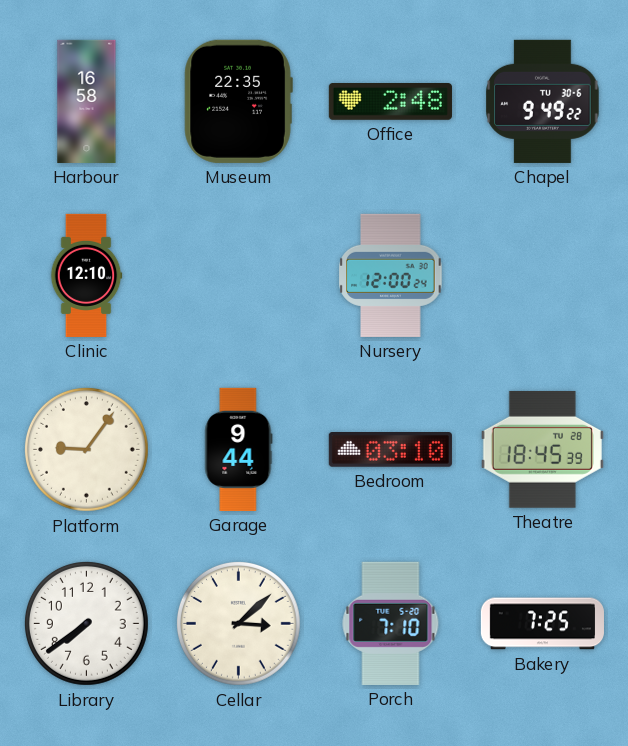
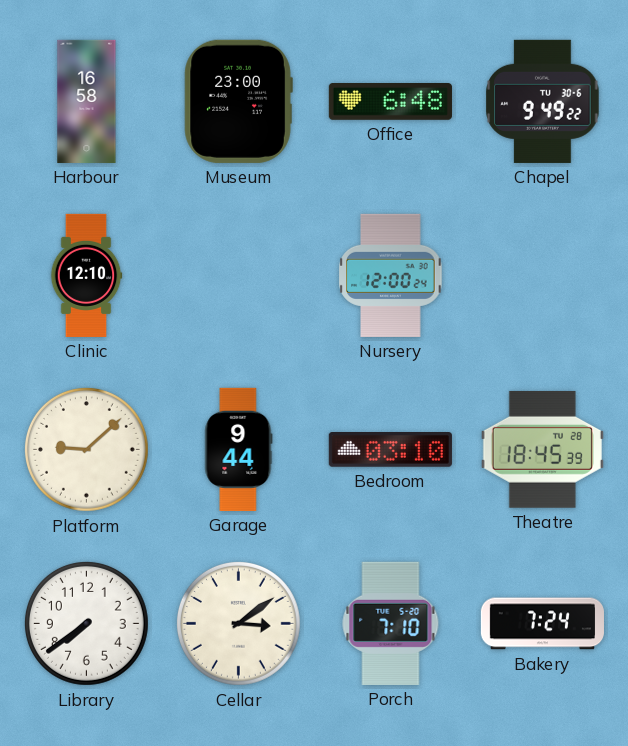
Museum: 22:35 -> 23:00
Office: 2:48 -> 6:48
Platform: 9:06 -> 9:08
Cellar: 3:08 -> 3:09
Bakery: 7:25 -> 7:24
